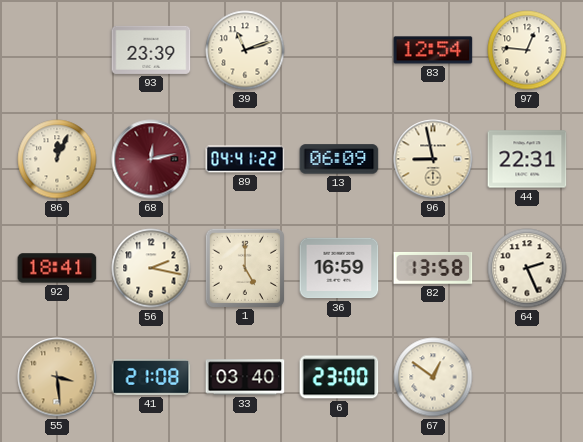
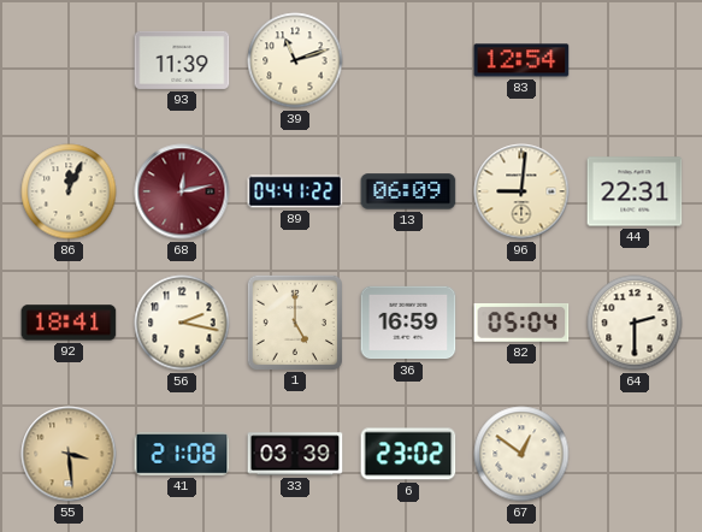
93: 23:39 -> 11:39
97: 12:46 -> none
96: 8:58 -> 9:01
82: 13:58 -> 05:04
64: 2:26 -> 2:30
33: 03:40 -> 03:39
6: 23:00 -> 23:02
